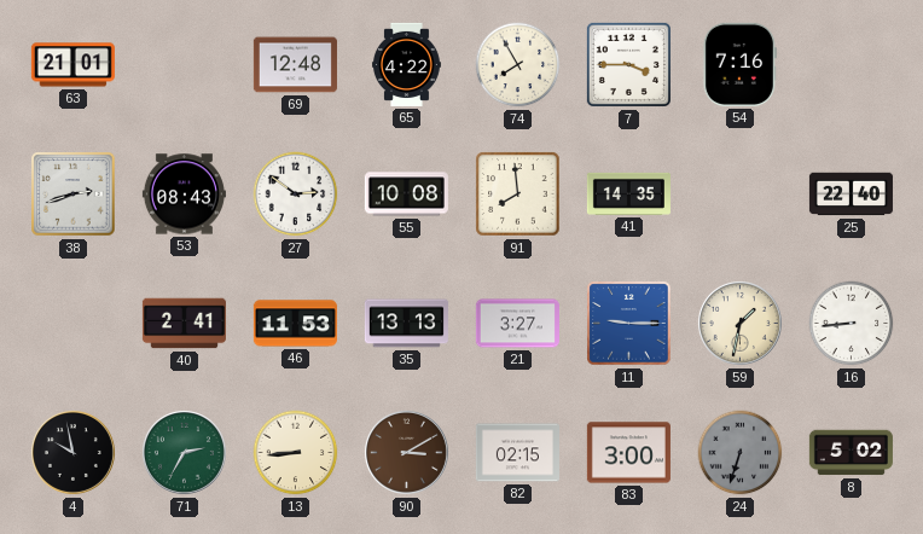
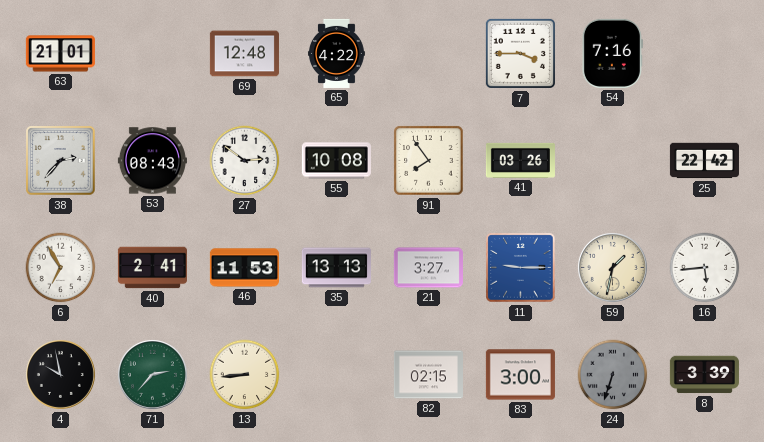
74: 7:55 -> none
38: 2:42 -> 2:37
91: 7:59 -> 7:54
41: 14:35 -> 03:26
25: 22:40 -> 22:42
6: none -> 6:55
16: 8:44 -> 5:44
71: 2:35 -> 2:37
90: 3:10 -> none
8: 5:02 -> 3:39
